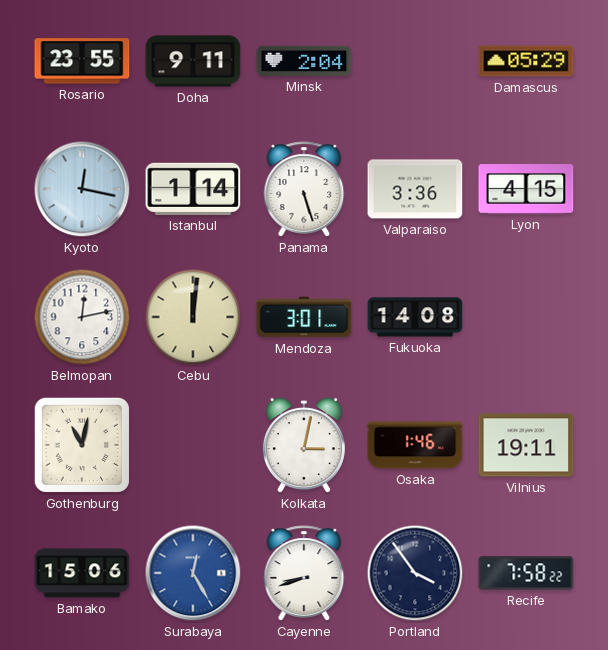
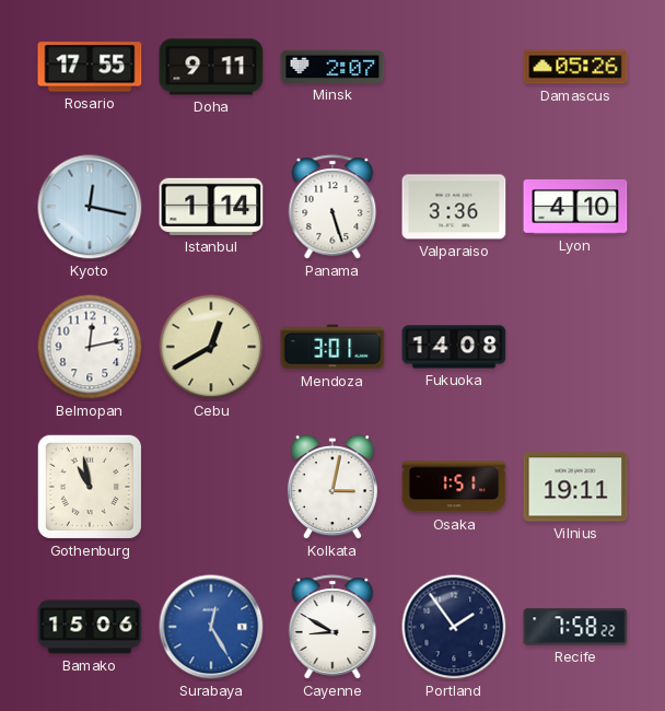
Rosario: 23:55 -> 17:55
Minsk: 2:04 -> 2:07
Damascus: 05:29 -> 05:26
Lyon: 4:15 -> 4:10
Cebu: 12:01 -> 12:40
Gothenburg: 11:02 -> 10:58
Osaka: 1:46 -> 1:51
Cayenne: 8:42 -> 8:50
Portland: 3:54 -> 1:54
